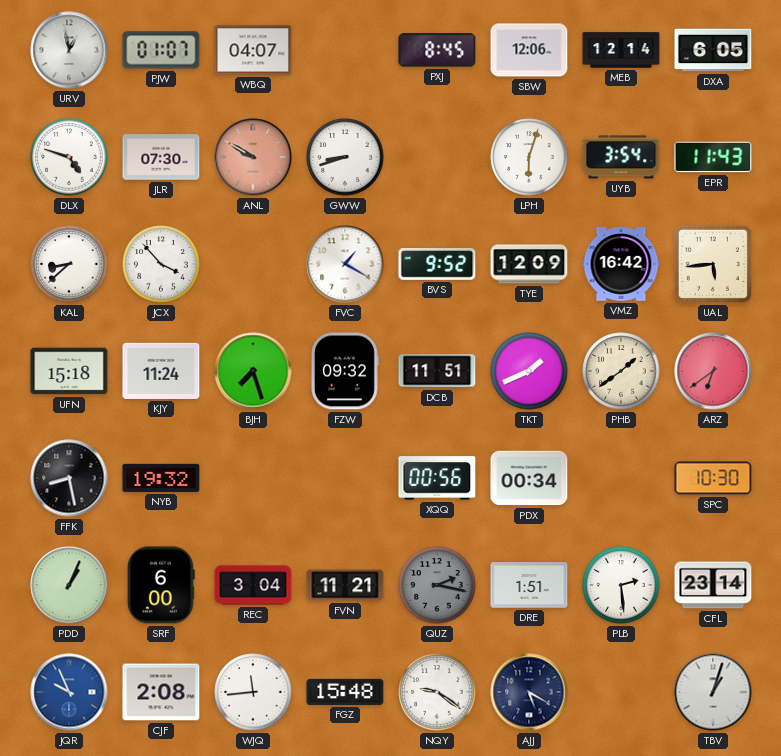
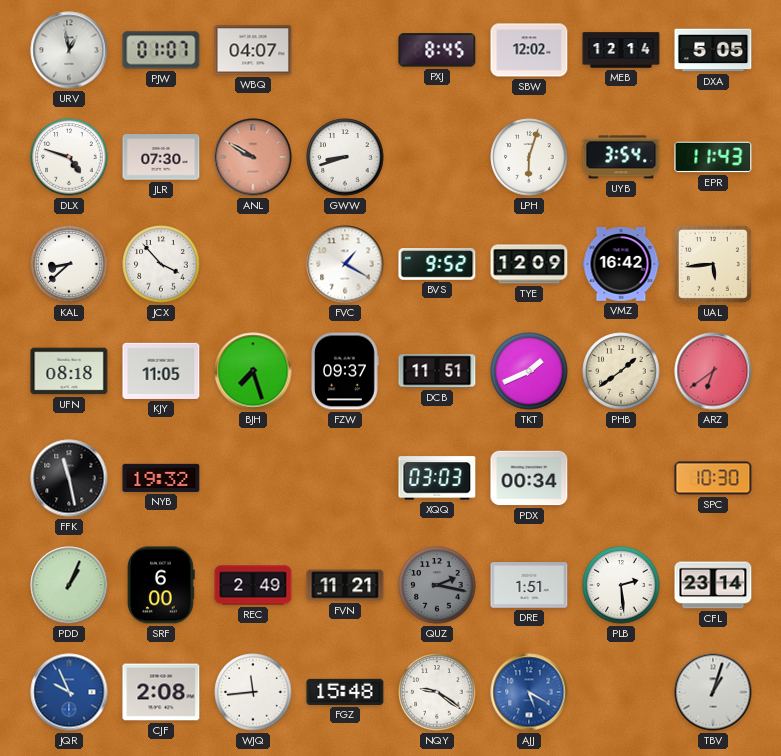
SBW: 12:06 -> 12:02
DXA: 6:05 -> 5:05
UFN: 15:18 -> 08:18
KJY: 11:24 -> 11:05
FZW: 09:32 -> 09:37
FFK: 8:28 -> 11:28
XQQ: 00:56 -> 03:03
REC: 3:04 -> 2:49
AJJ dial: navy -> blue
